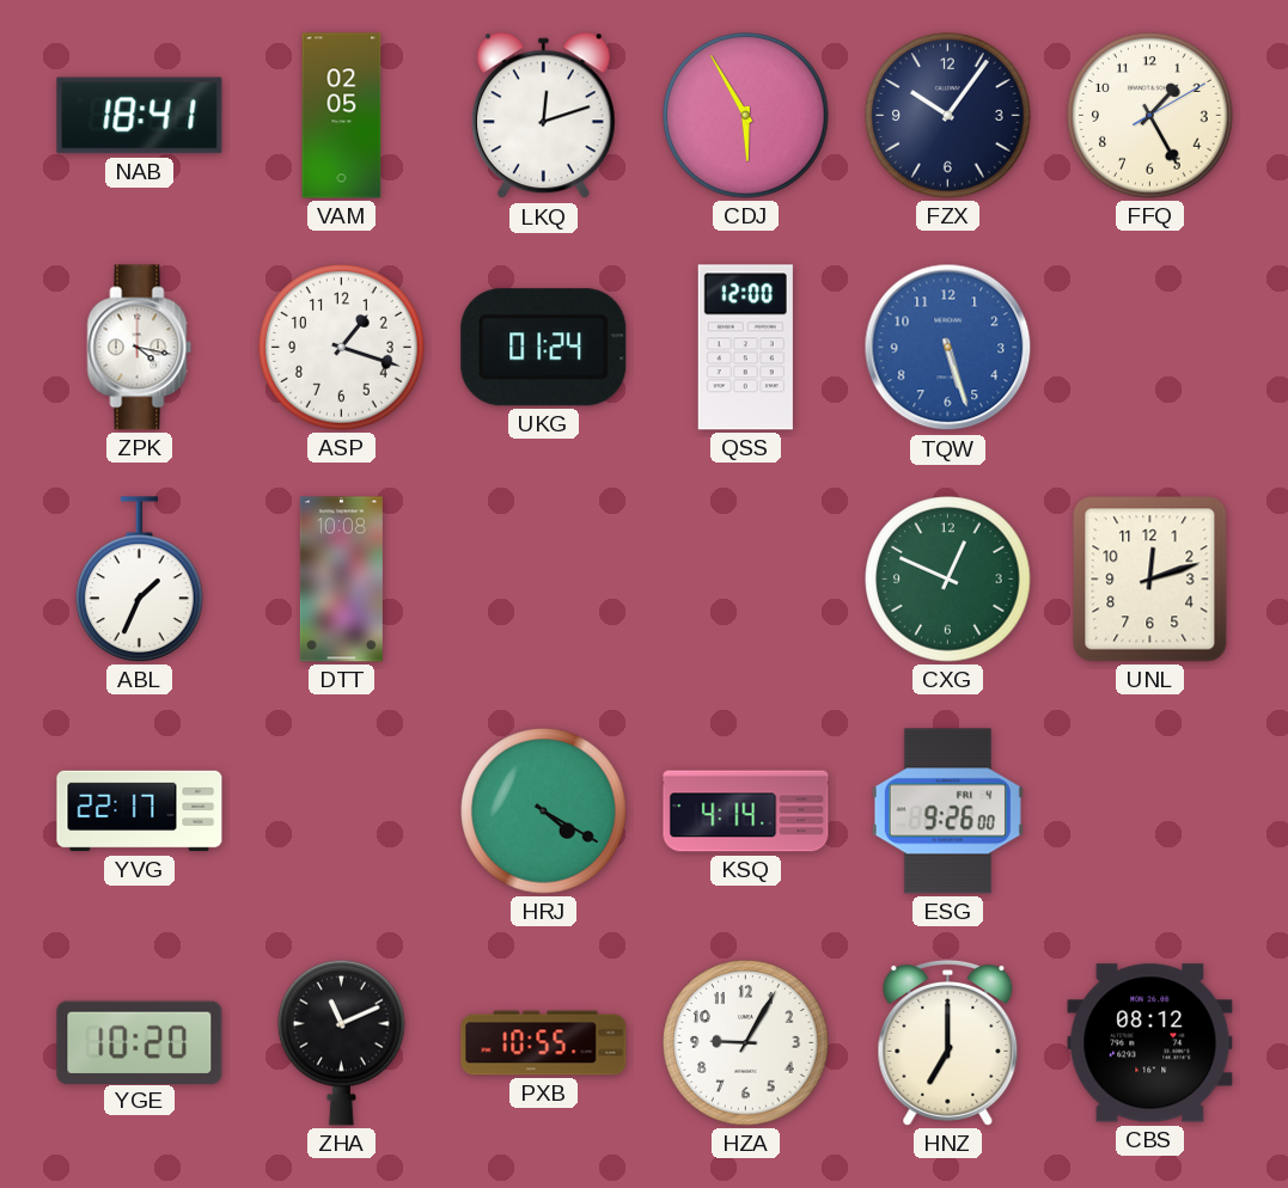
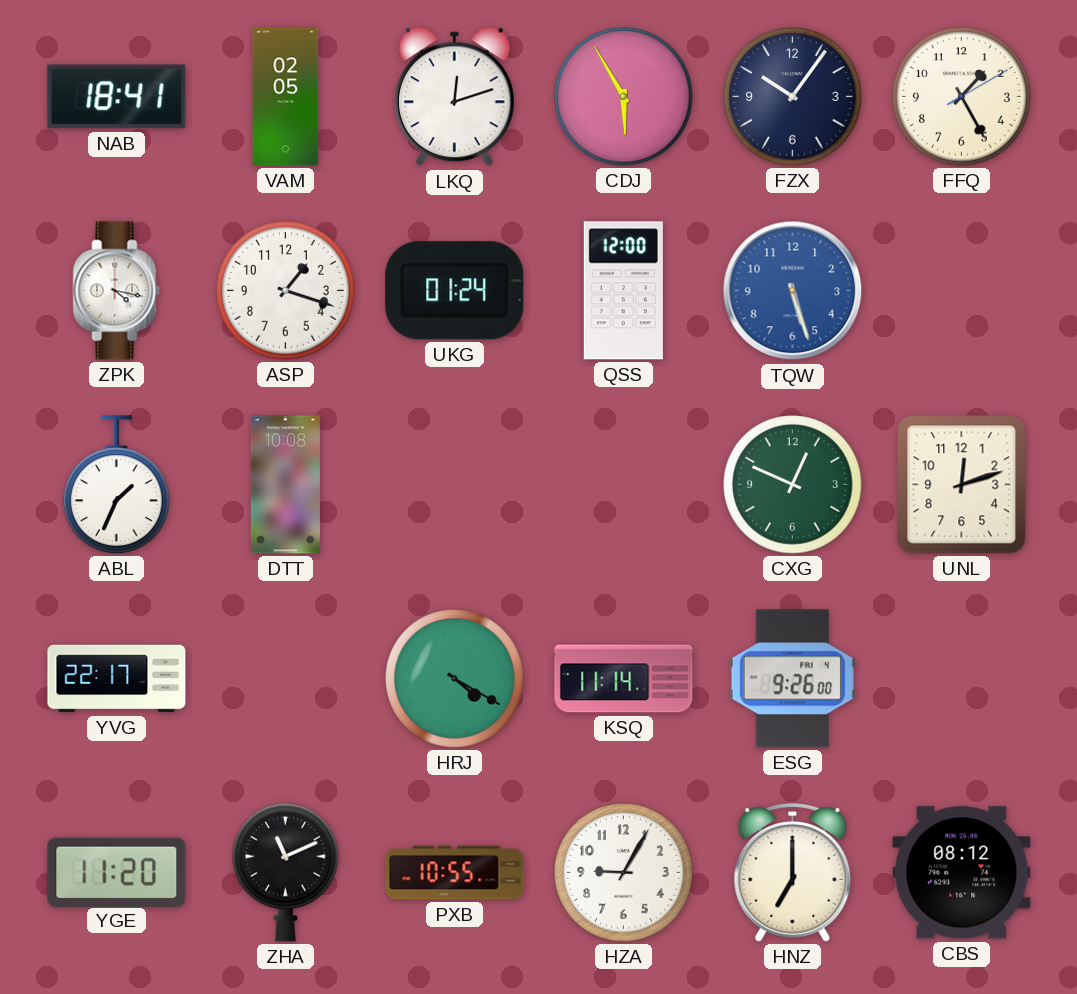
KSQ: 4:14 -> 11:14
YGE: 10:20 -> 11:20
